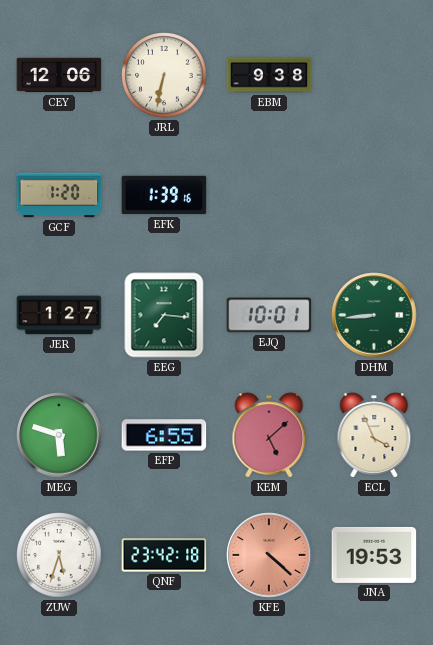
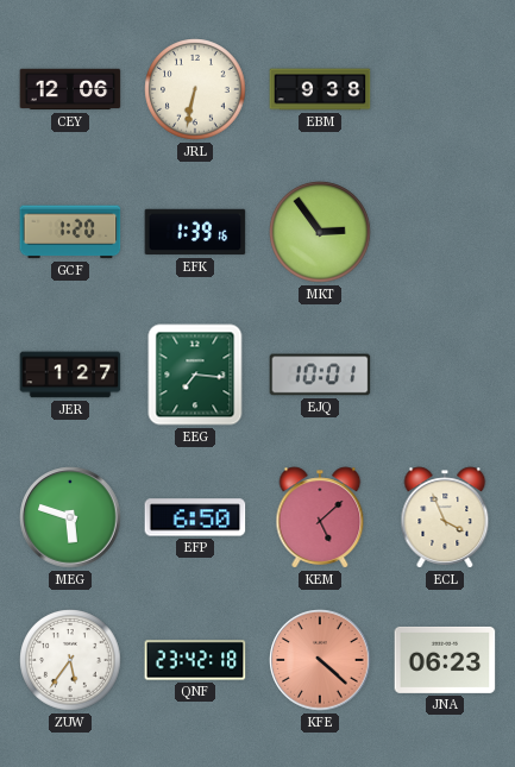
MKT: none -> 2:54
DHM: 8:44 -> none
EFP: 6:55 -> 6:50
ZUW: 5:33 -> 5:36
JNA: 19:53 -> 06:23
